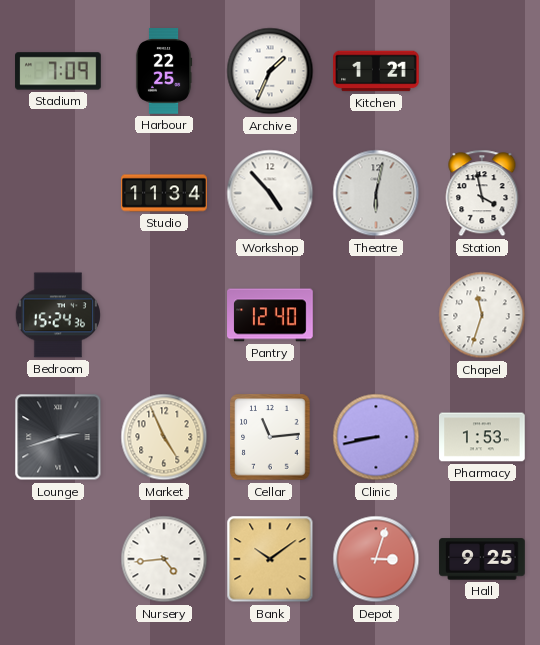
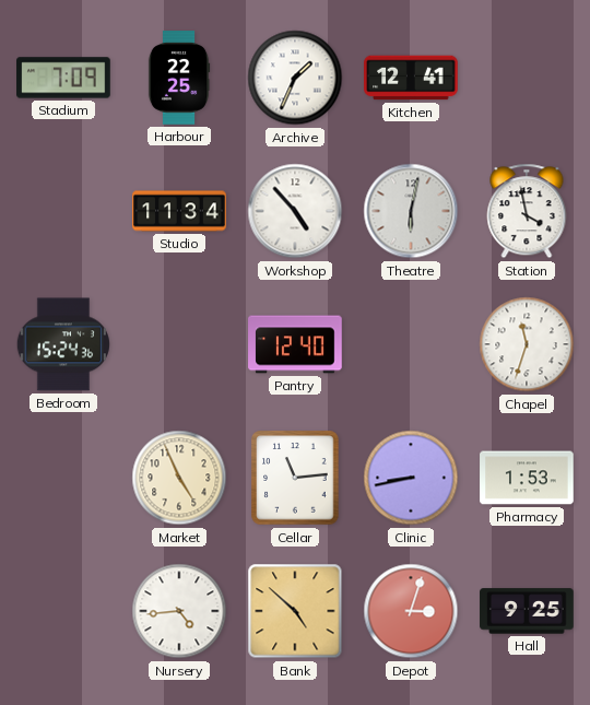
Kitchen: 1:21 -> 12:41
Lounge: 2:42 -> none
Bank: 10:09 -> 4:52
